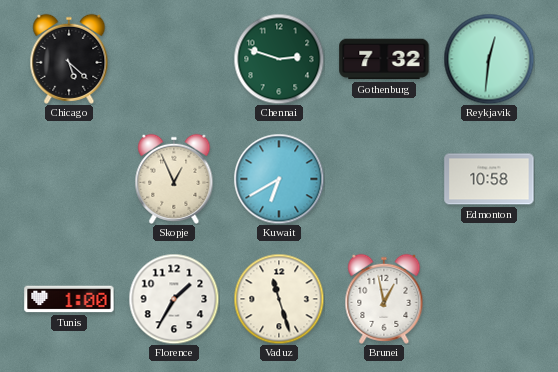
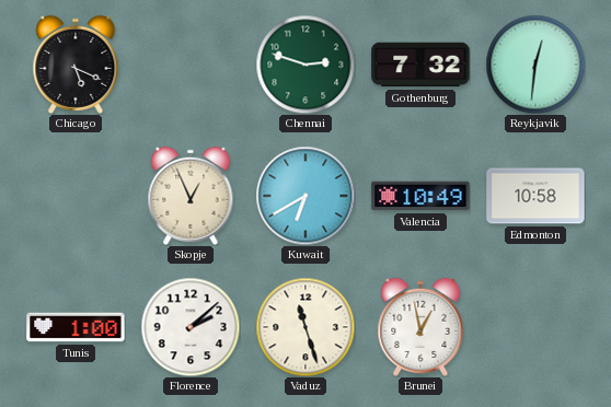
Chicago: 5:22 -> 5:19
Valencia: none -> 10:49
Florence: 1:35 -> 2:08
